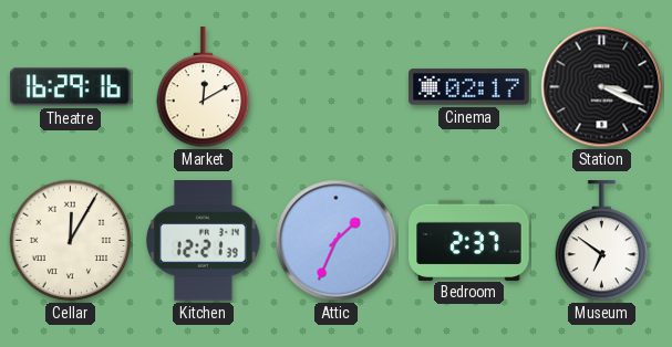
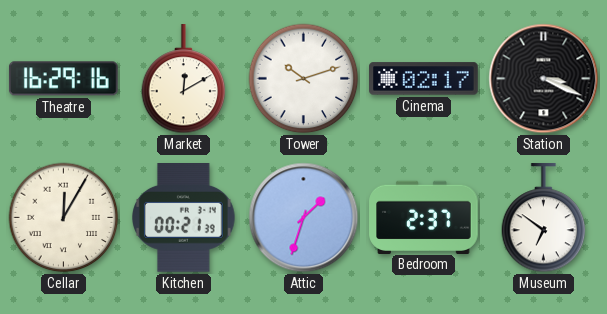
Tower: none -> 10:12
Kitchen: 12:21 -> 00:21
Attic: 1:34 -> 1:33
